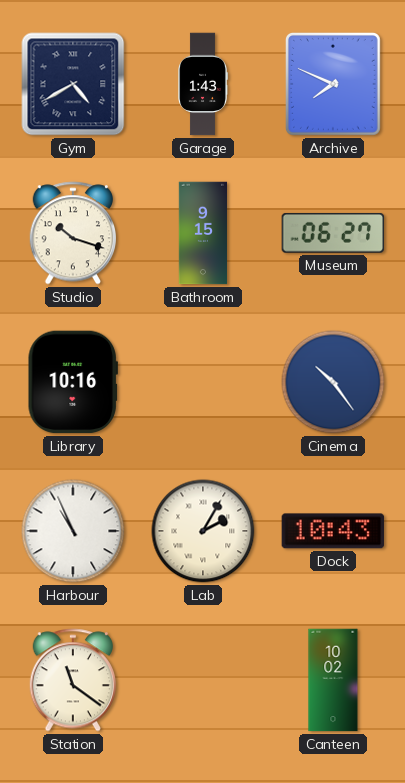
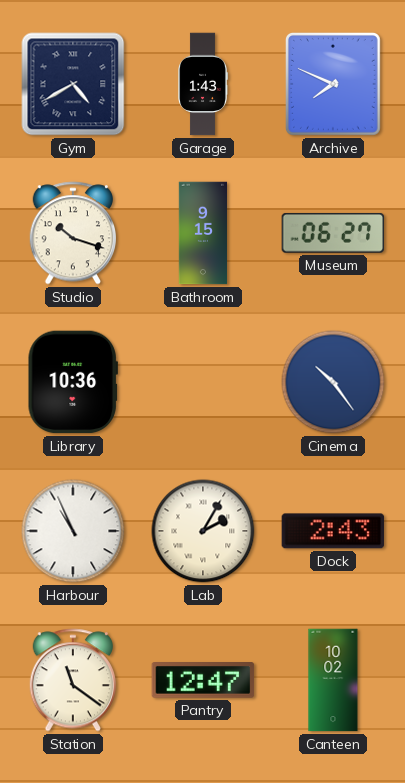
Library: 10:16 -> 10:36
Dock: 10:43 -> 2:43
Pantry: none -> 12:47
